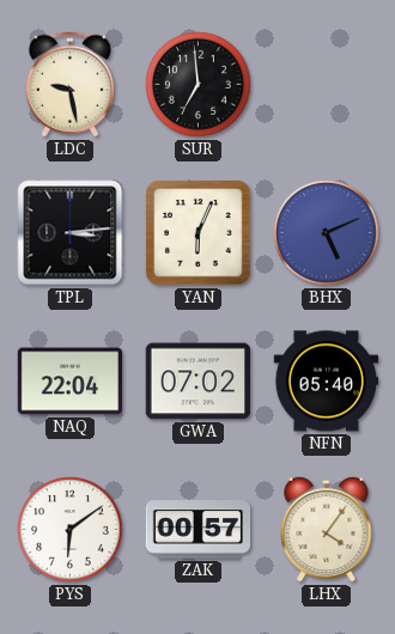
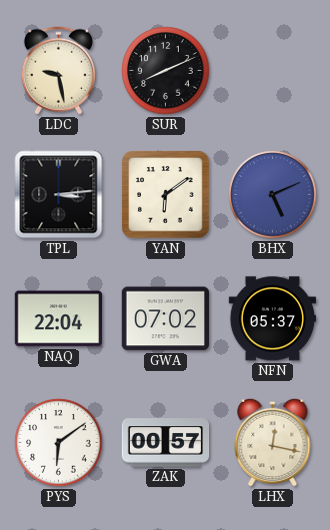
SUR: 6:59 -> 8:11
YAN: 6:04 -> 6:09
NFN: 05:40 -> 05:37
LHX: 4:06 -> 12:17
